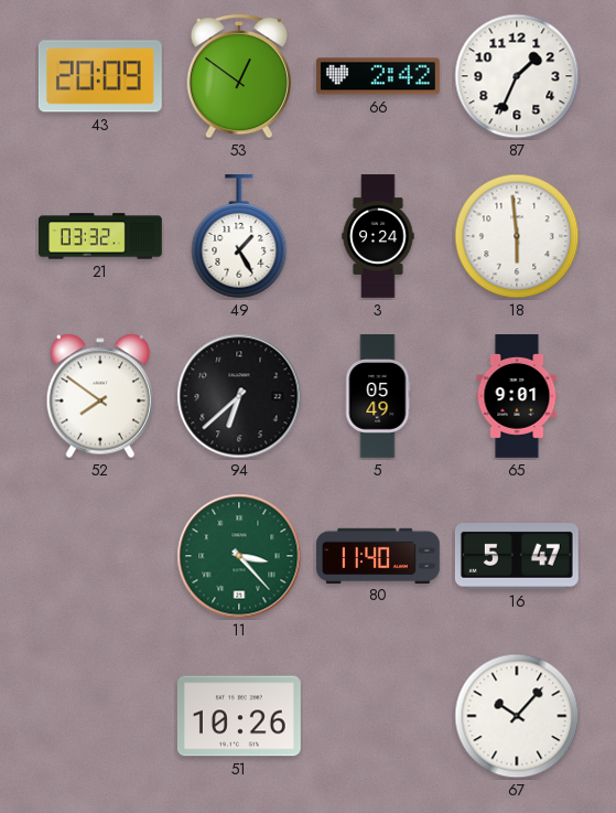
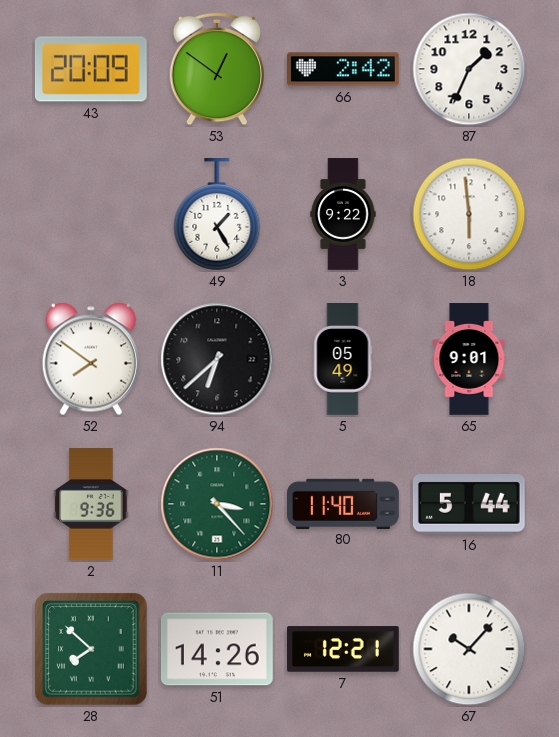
21: 03:32 -> none
3: 9:24 -> 9:22
2: none -> 9:36
16: 5:47 -> 5:44
28: none -> 7:52
51: 10:26 -> 14:26
7: none -> 12:21
